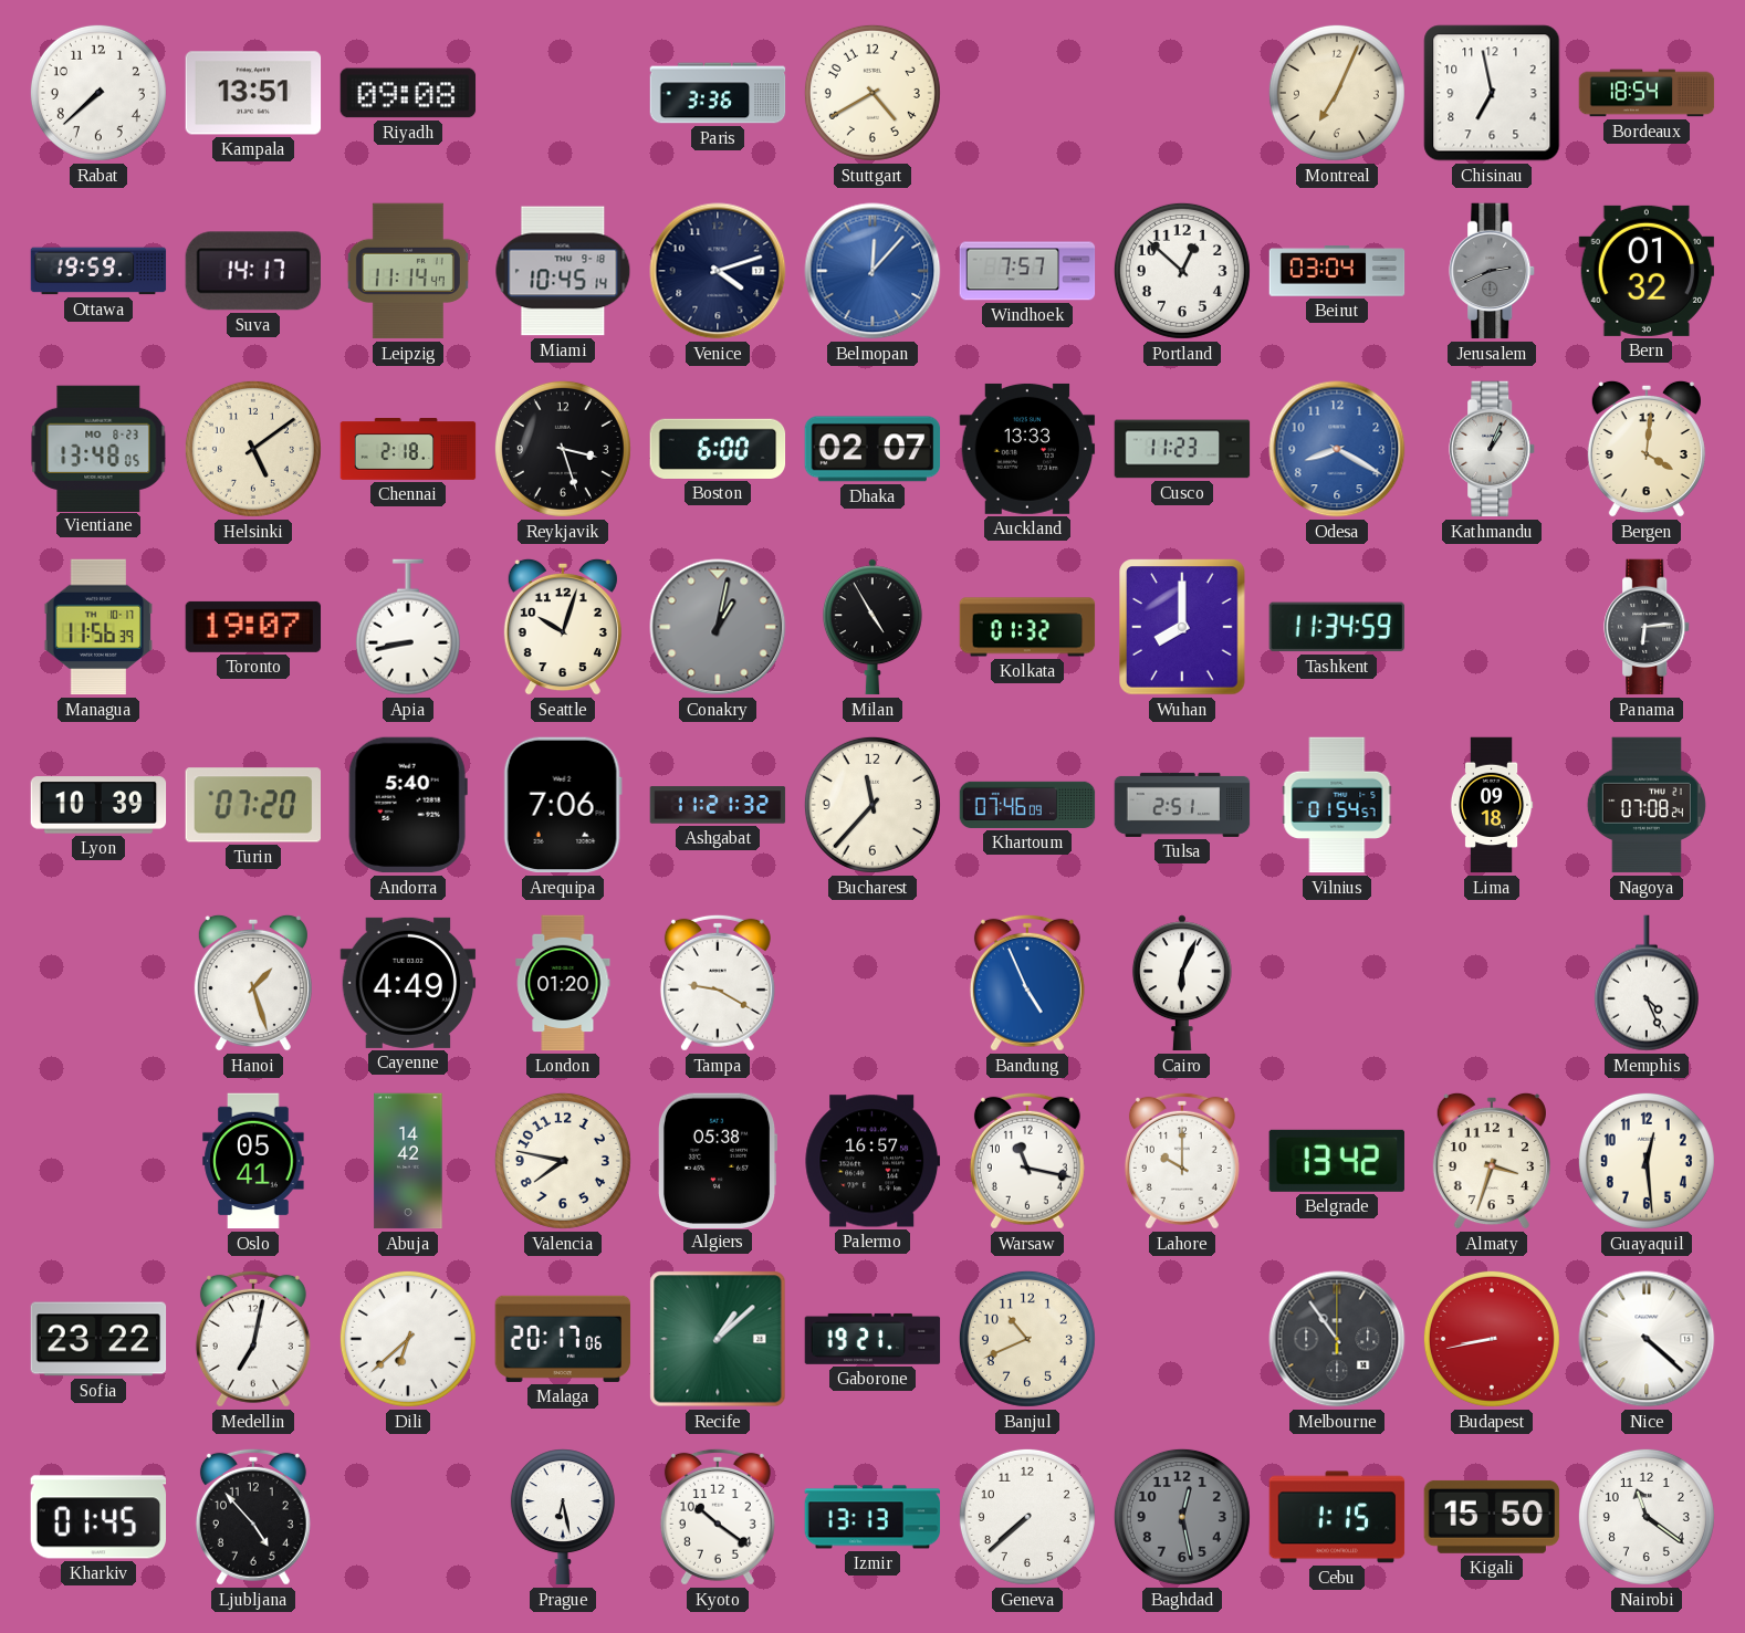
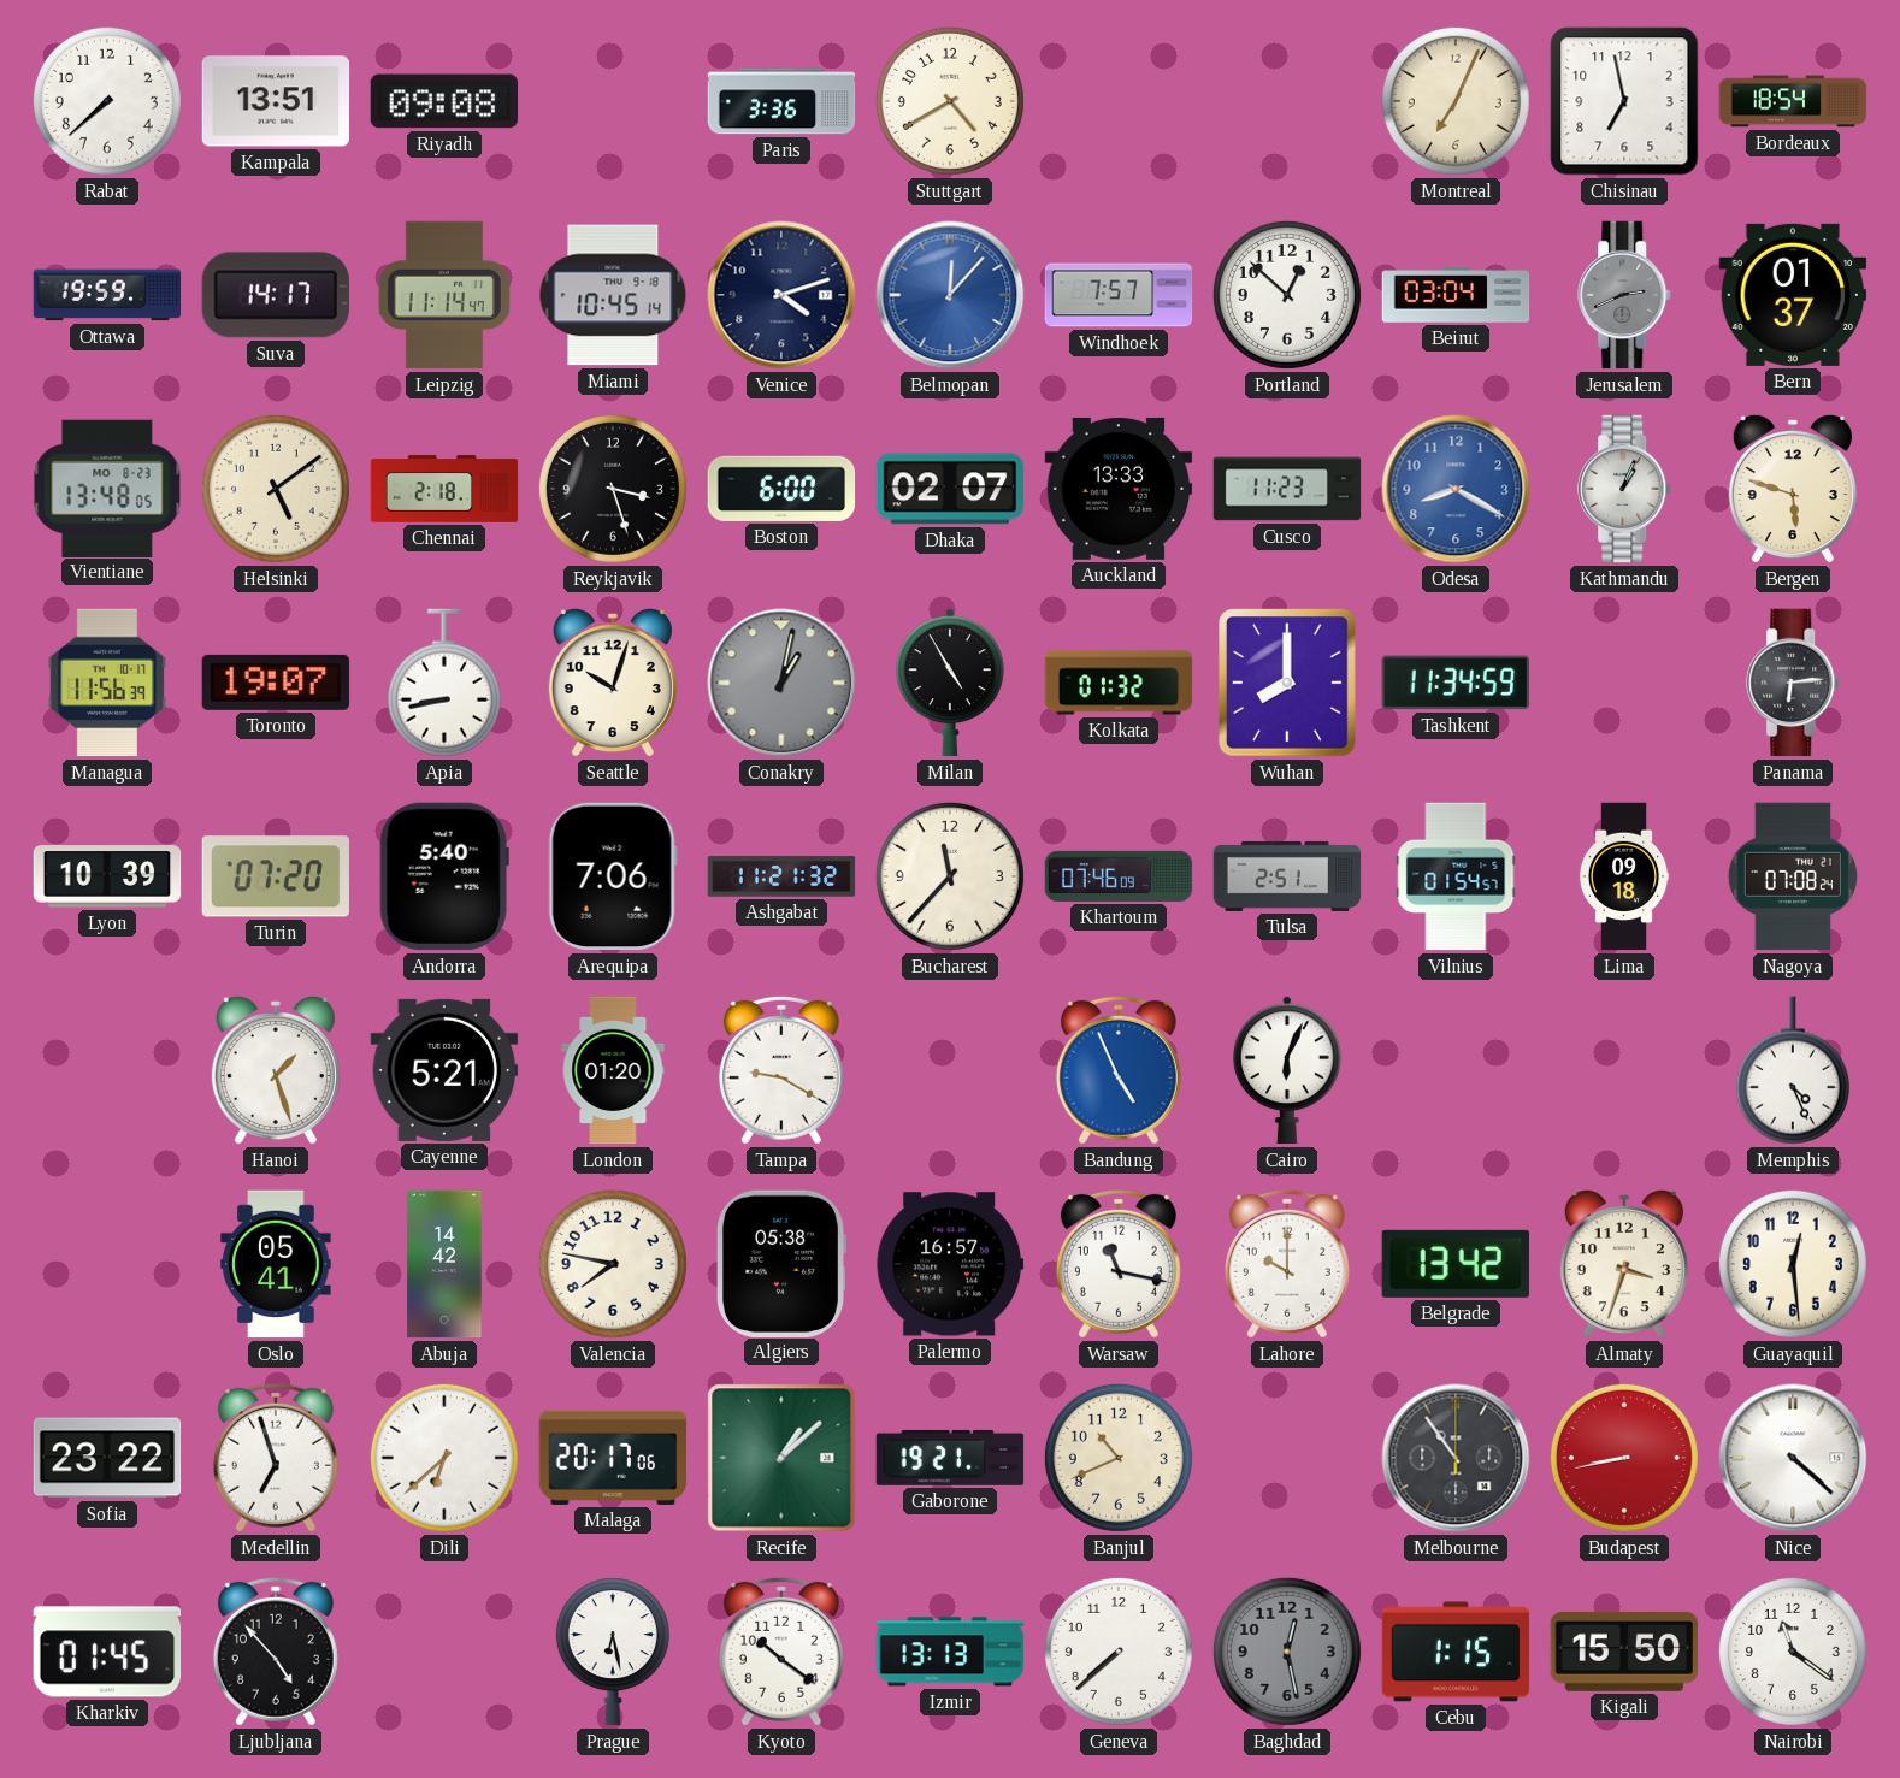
Bern: 01:32 -> 01:37
Bergen: 4:01 -> 5:48
Cayenne: 4:49 -> 5:21
Medellin: 7:02 -> 6:57
